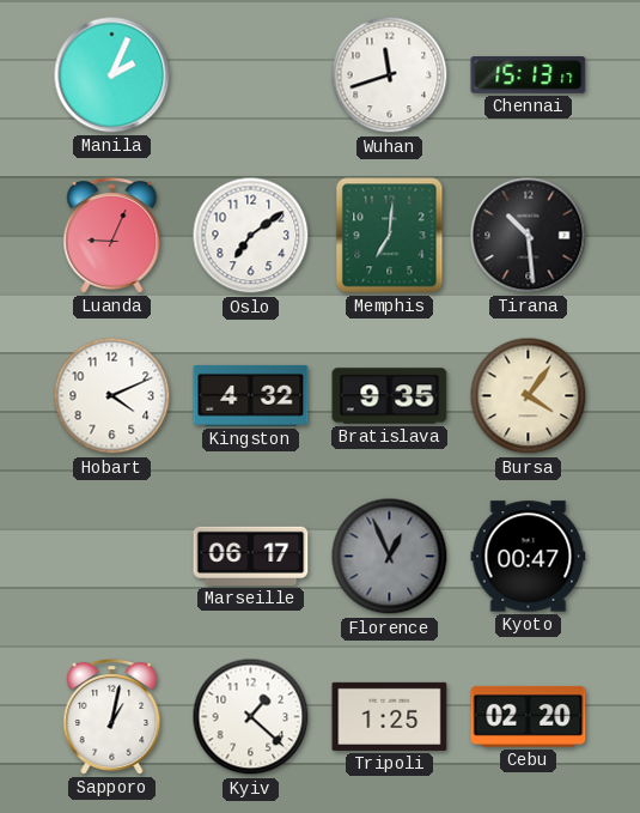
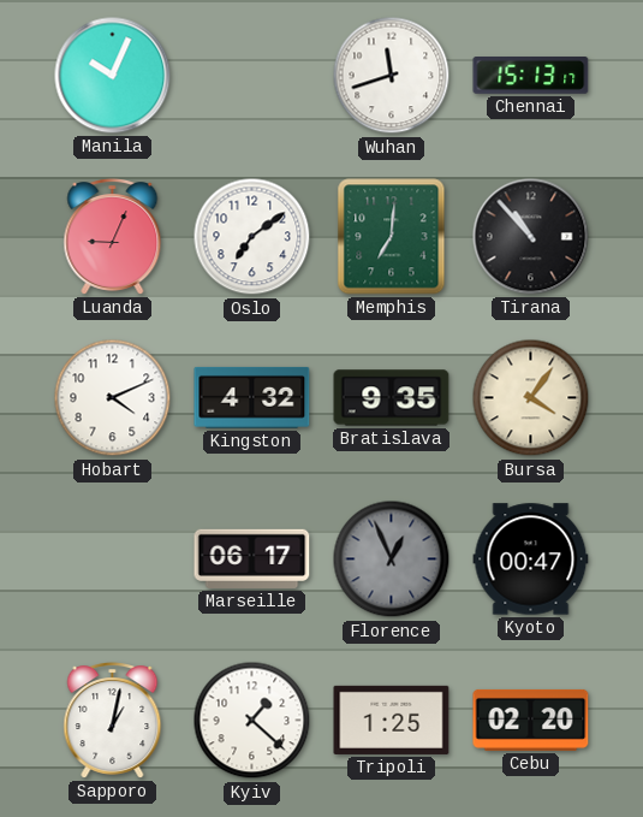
Manila: 2:04 -> 10:04
Tirana: 10:29 -> 10:53
